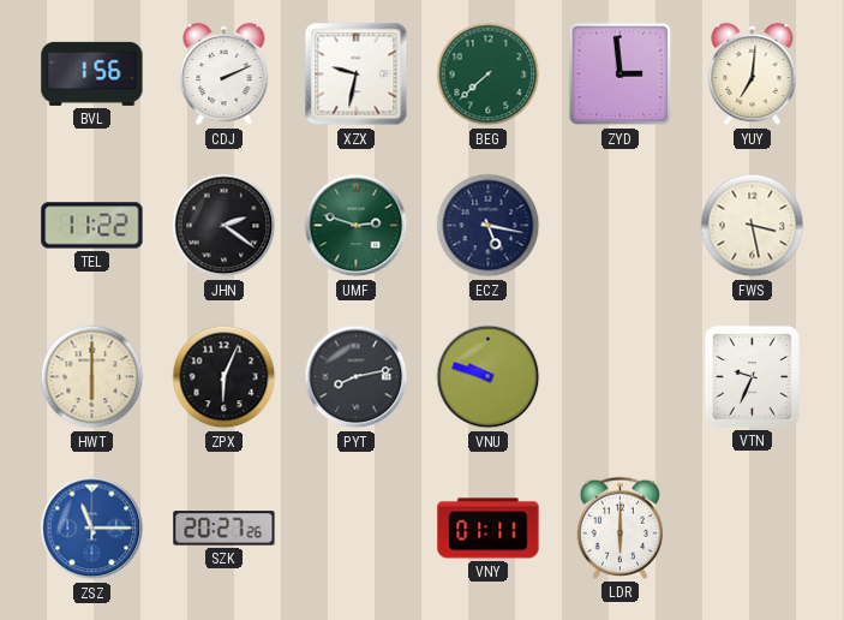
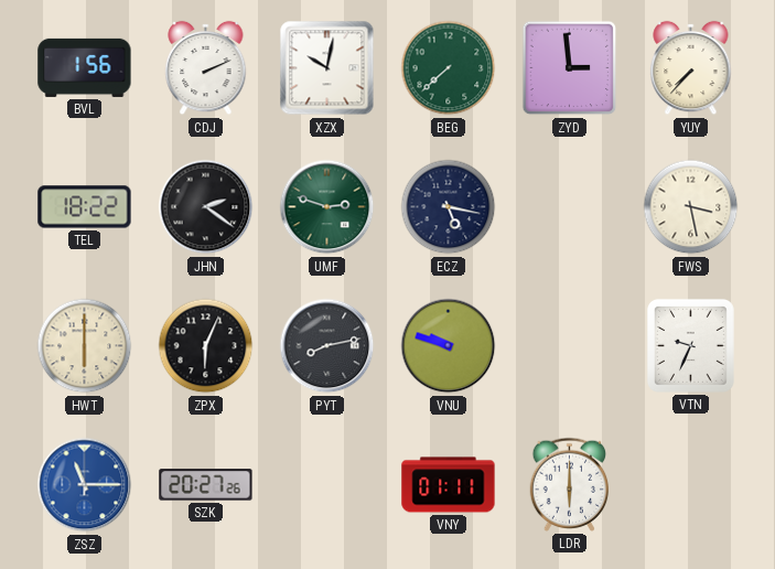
XZX: 9:32 -> 10:02
YUY: 7:01 -> 7:37
TEL: 11:22 -> 18:22
